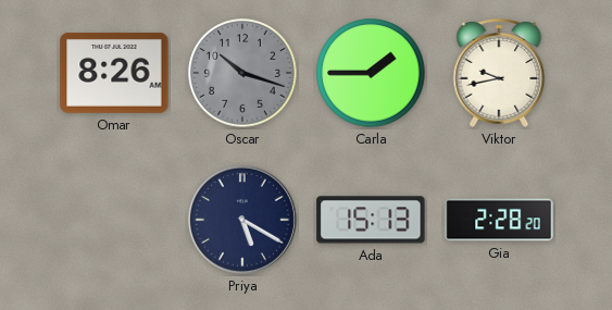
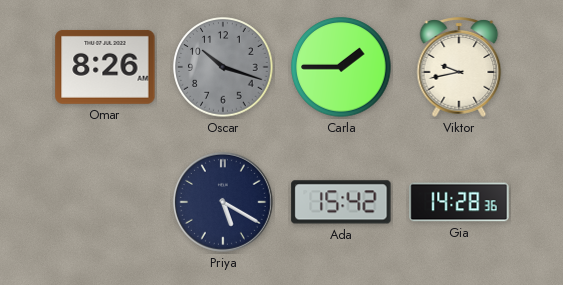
Ada: 15:13 -> 15:42
Gia: 2:28 -> 14:28
